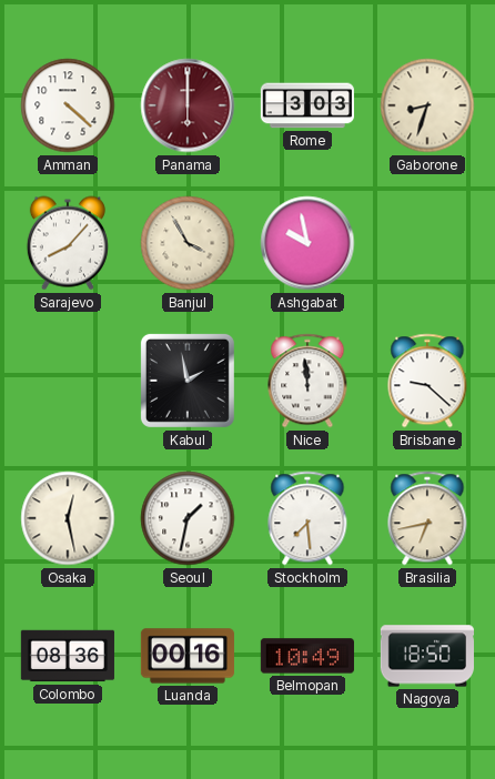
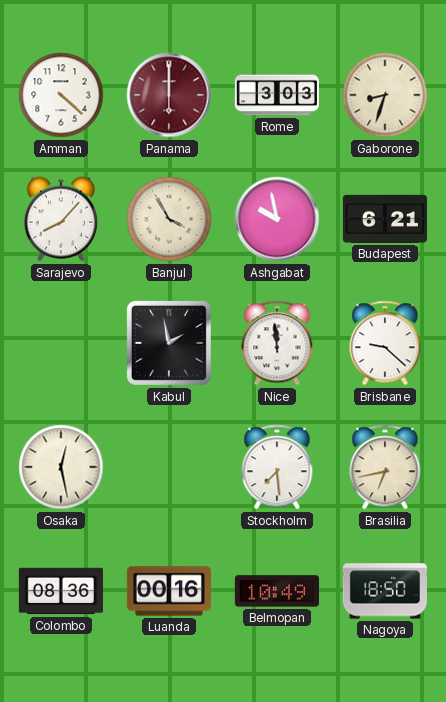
Budapest: none -> 6:21
Seoul: 1:32 -> none
